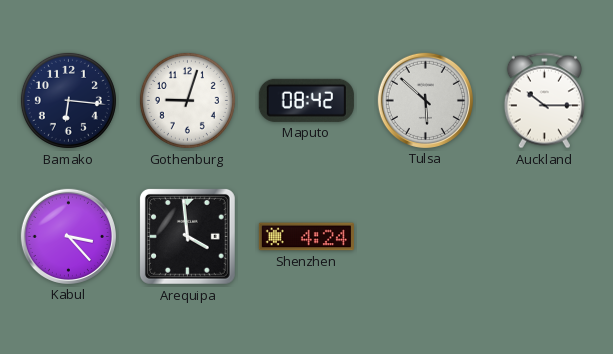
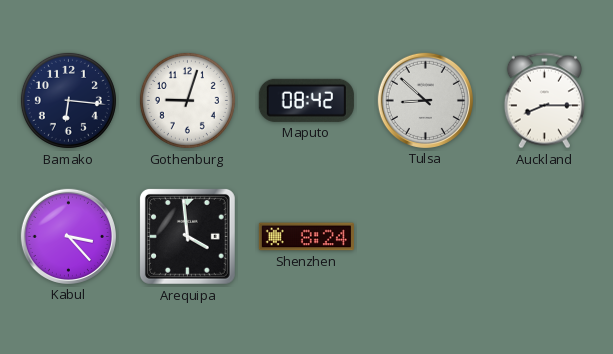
Tulsa: 5:52 -> 8:52
Auckland: 10:15 -> 8:15
Shenzhen: 4:24 -> 8:24
